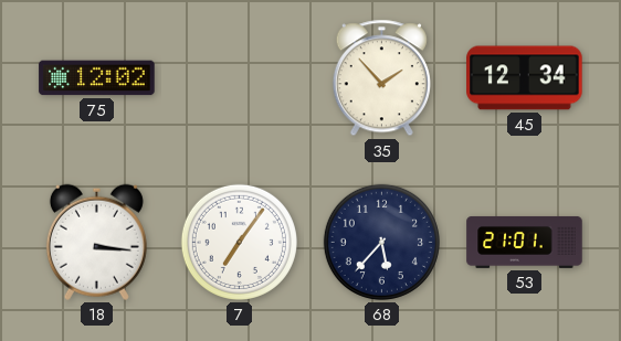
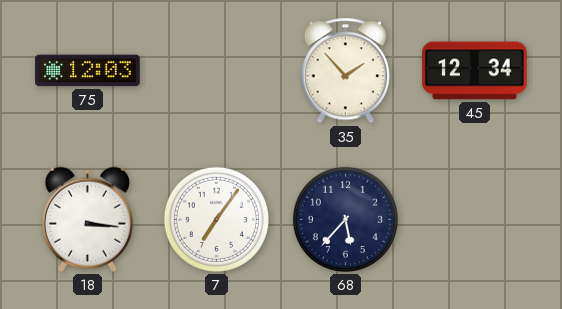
75: 12:02 -> 12:03
53: 21:01 -> none
